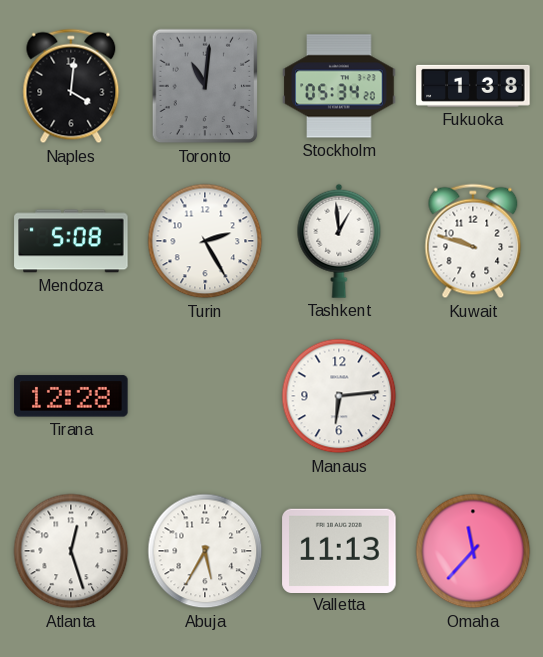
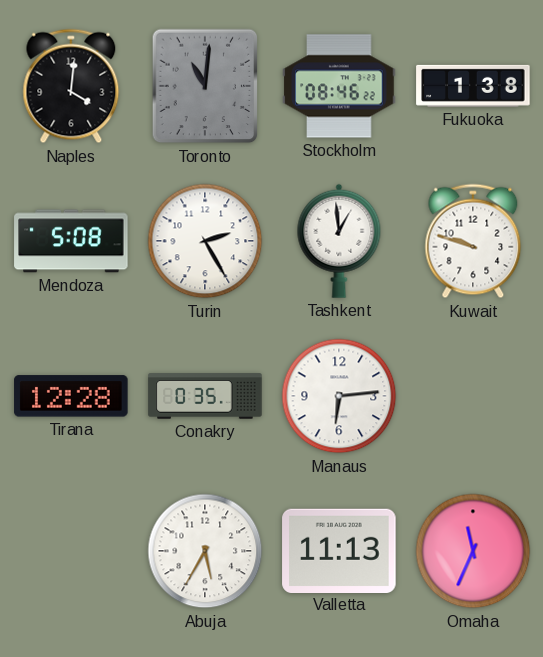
Stockholm: 05:34 -> 08:46
Conakry: none -> 0:35
Atlanta: 12:27 -> none
Omaha: 11:37 -> 11:34
